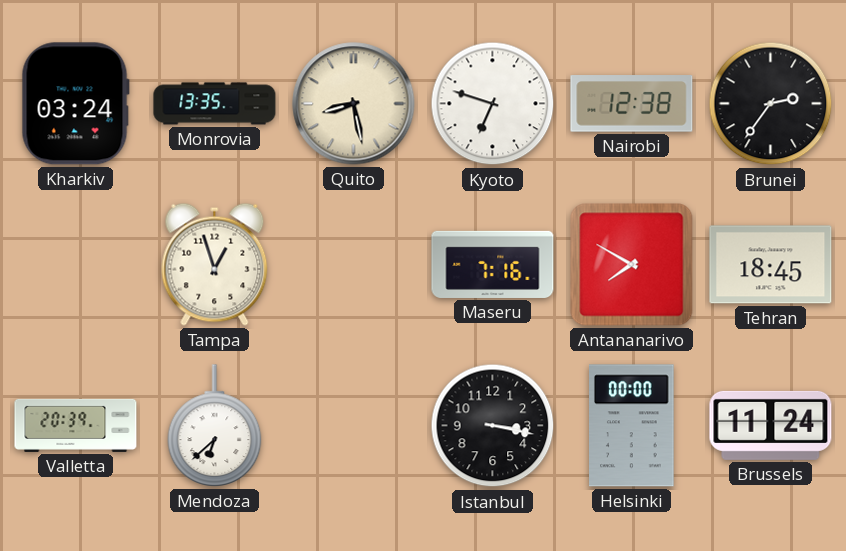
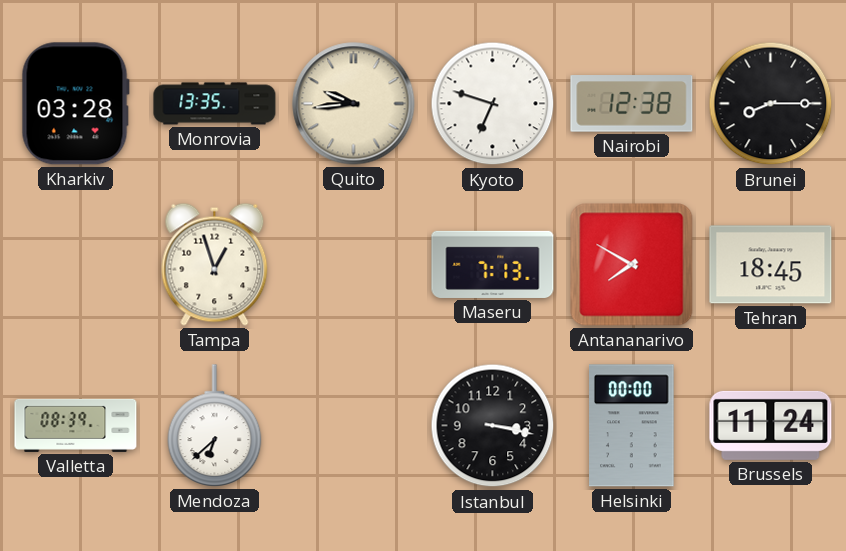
Kharkiv: 03:24 -> 03:28
Quito: 8:28 -> 9:44
Brunei: 2:36 -> 8:15
Maseru: 7:16 -> 7:13
Valletta: 20:39 -> 08:39
